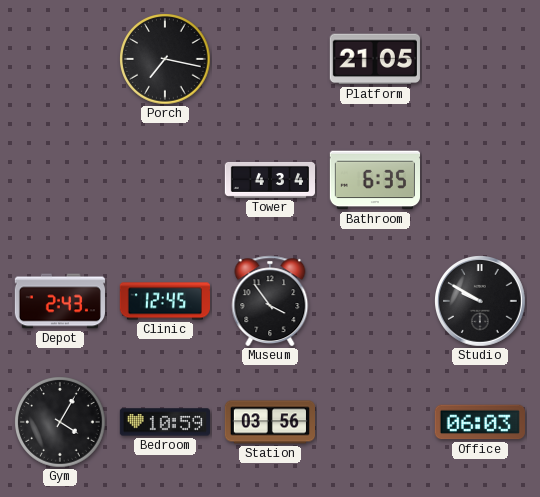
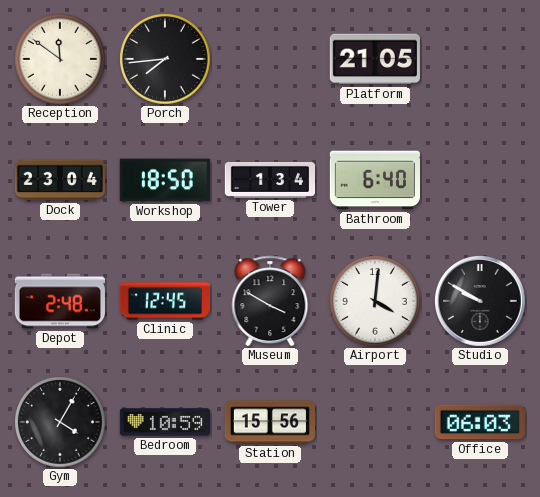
Reception: none -> 11:51
Porch: 7:17 -> 7:44
Dock: none -> 23:04
Workshop: none -> 18:50
Tower: 4:34 -> 1:34
Bathroom: 6:35 -> 6:40
Depot: 2:43 -> 2:48
Museum: 3:54 -> 3:50
Airport: none -> 4:01
Station: 03:56 -> 15:56
